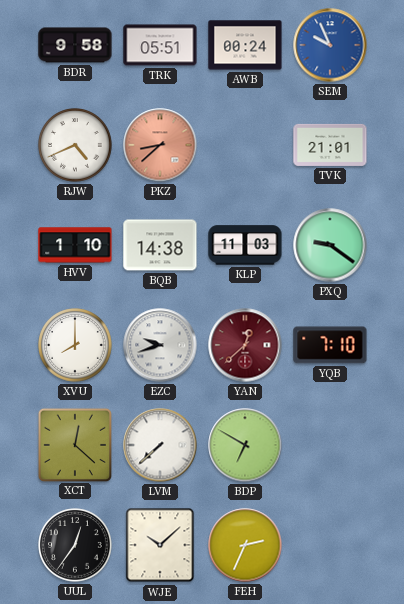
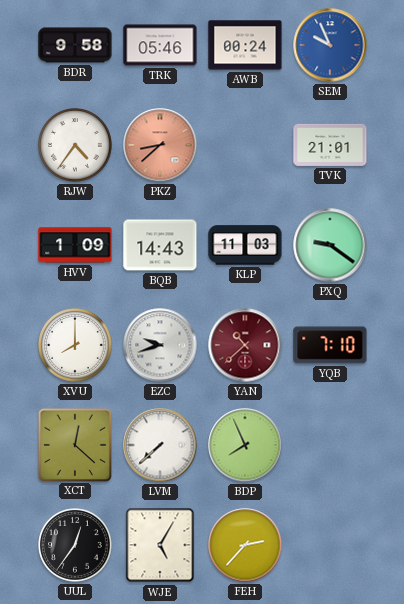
TRK: 05:51 -> 05:46
RJW: 4:41 -> 4:36
HVV: 1:10 -> 1:09
BQB: 14:38 -> 14:43
YAN: 12:38 -> 10:38
BDP: 6:50 -> 7:56
WJE: 10:08 -> 5:05
FEH: 2:34 -> 2:37
